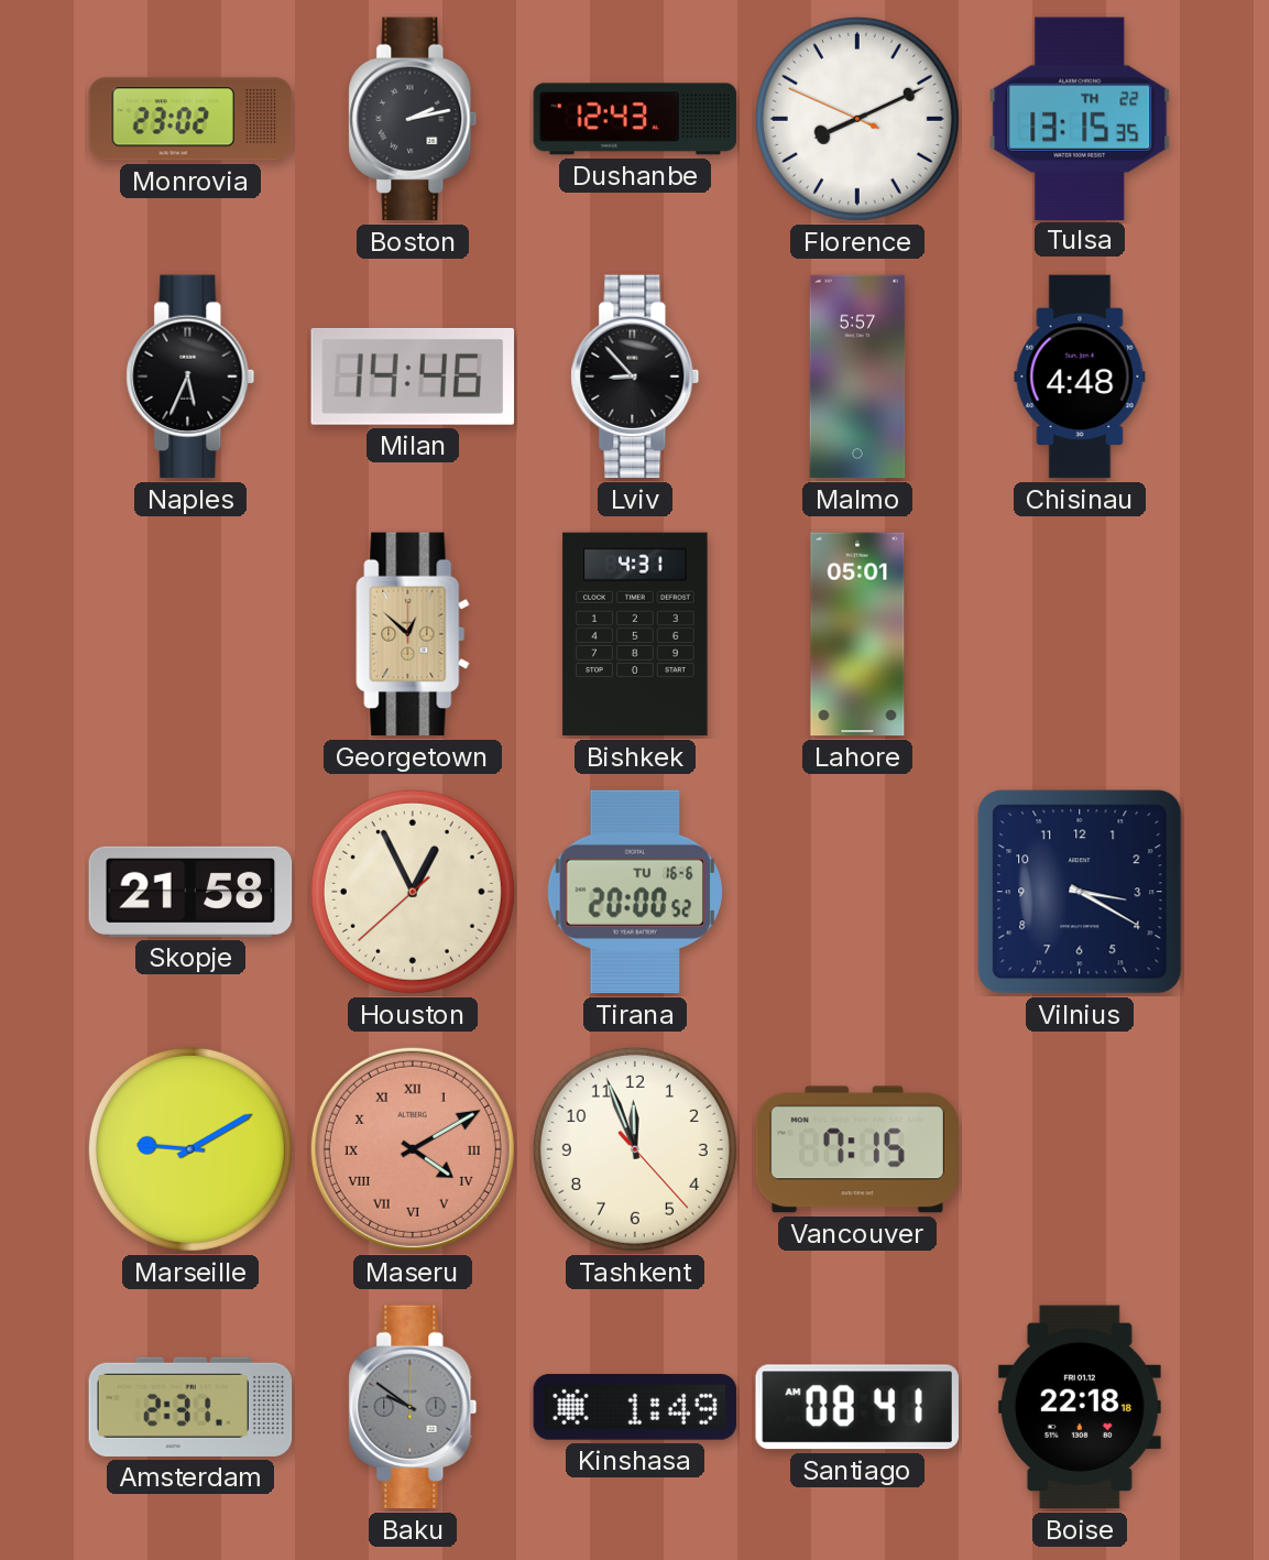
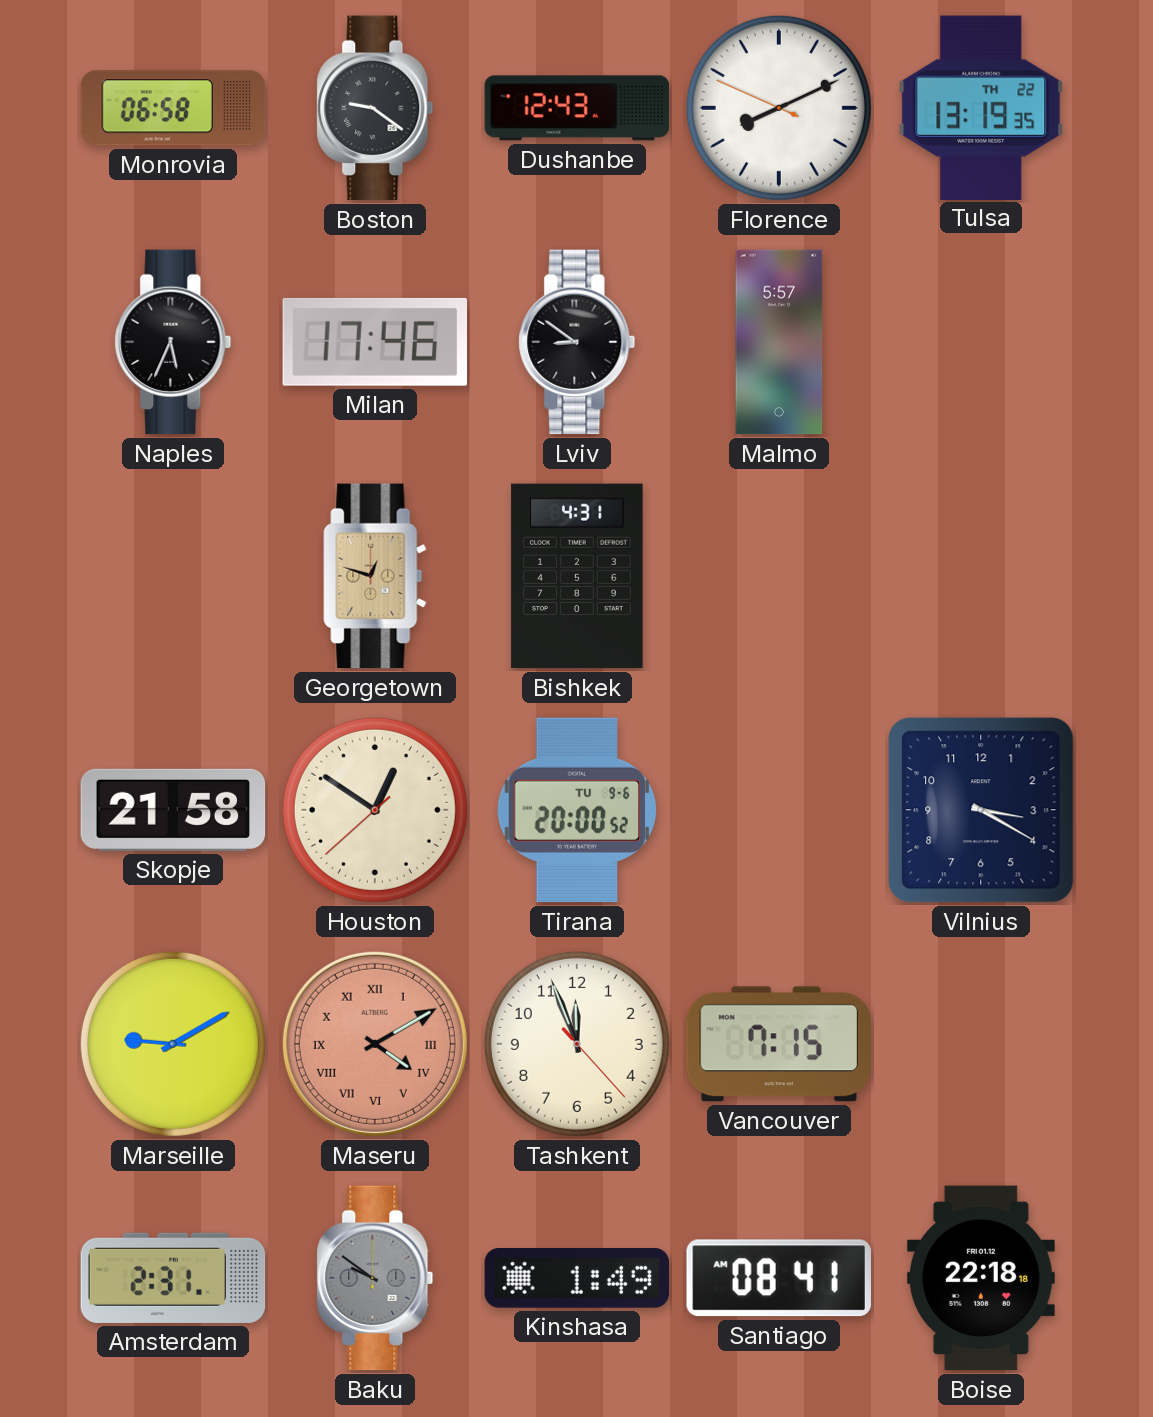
Monrovia: 23:02 -> 06:58
Boston: 2:13 -> 9:21
Tulsa: 13:15 -> 13:19
Milan: 14:46 -> 17:46
Lviv: 8:53 -> 8:51
Chisinau: 4:48 -> none
Georgetown: 12:52 -> 12:48
Lahore: 05:01 -> none
Houston: 12:55 -> 12:50
Tirana date: TU 16-6 -> TU 9-6
